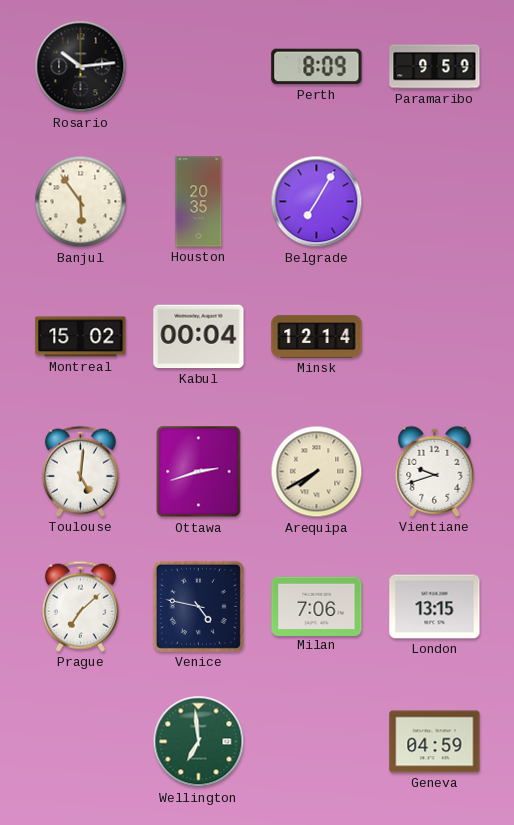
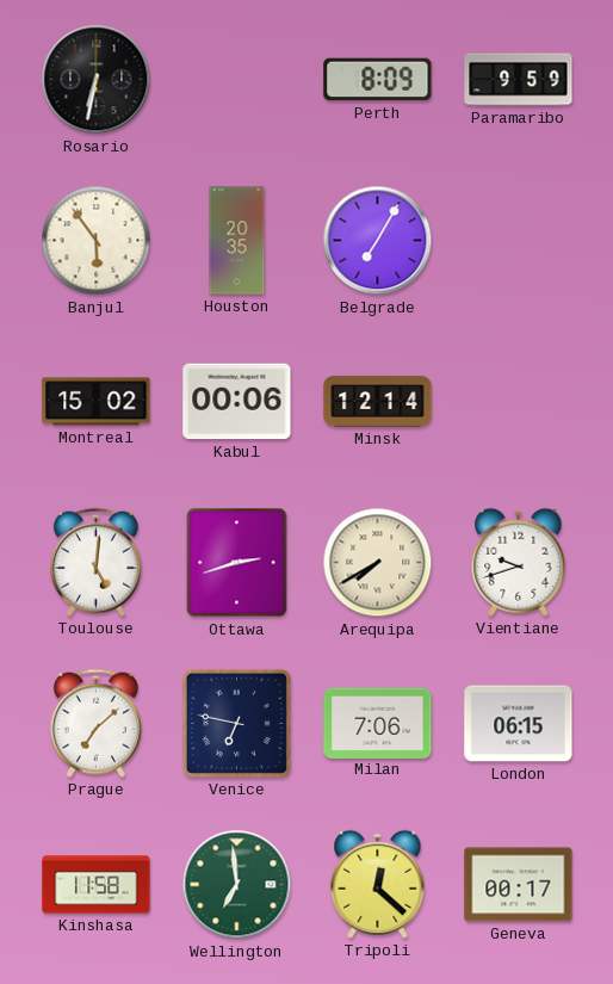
Rosario: 10:14 -> 6:32
Kabul: 00:04 -> 00:06
Venice: 4:47 -> 6:47
London: 13:15 -> 06:15
Kinshasa: none -> 11:58
Tripoli: none -> 12:22
Geneva: 04:59 -> 00:17
